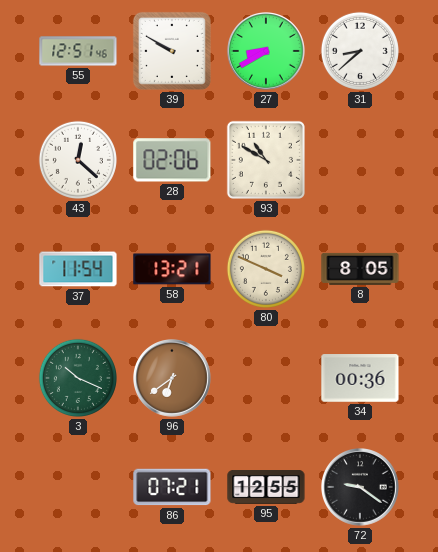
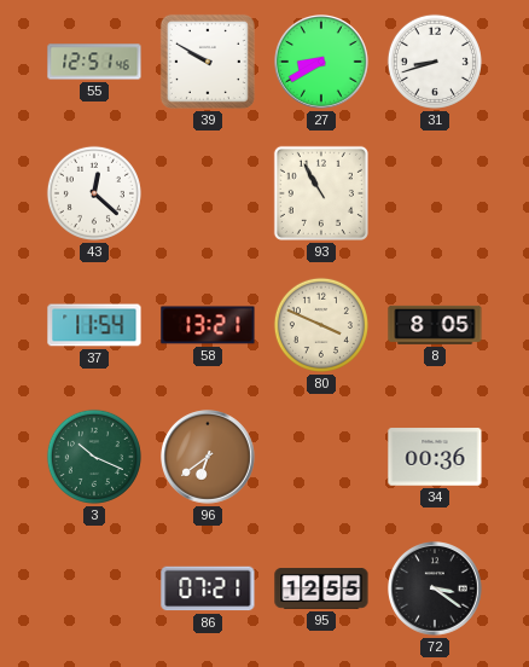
31: 8:38 -> 8:42
28: 02:06 -> none
93: 10:50 -> 10:55
72: 9:21 -> 3:21
